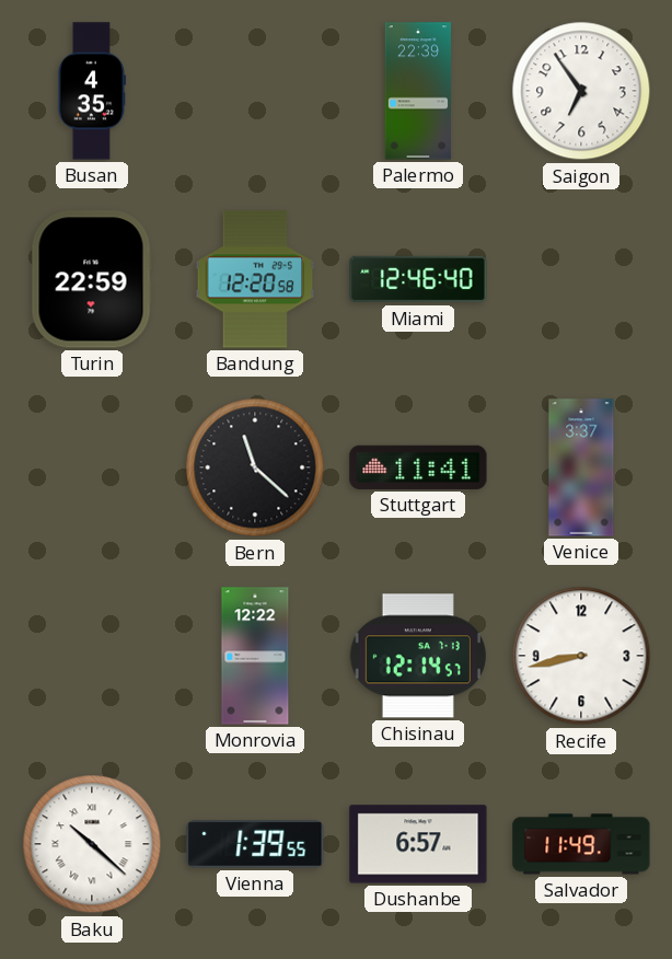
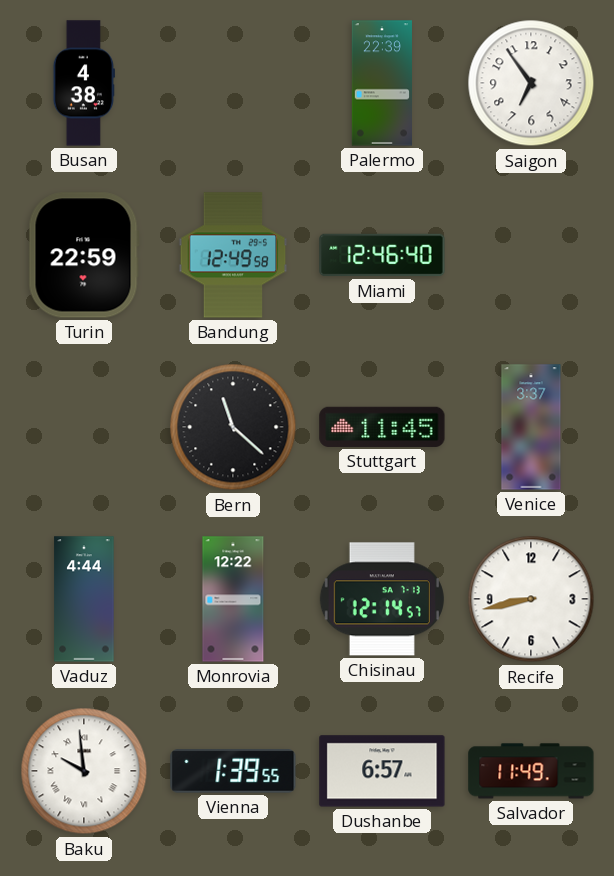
Busan: 4:35 -> 4:38
Bandung: 12:20 -> 12:49
Stuttgart: 11:41 -> 11:45
Vaduz: none -> 4:44
Baku: 10:22 -> 9:59
